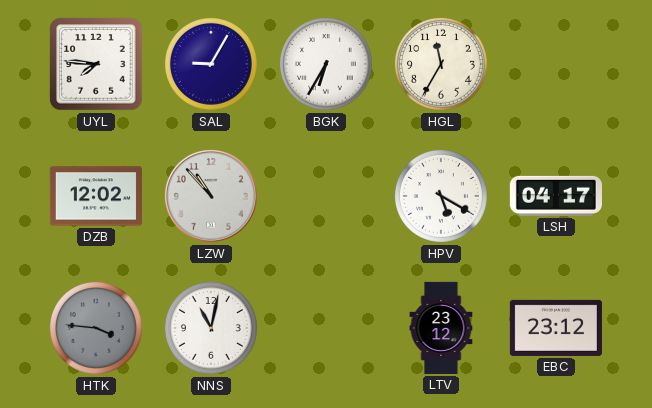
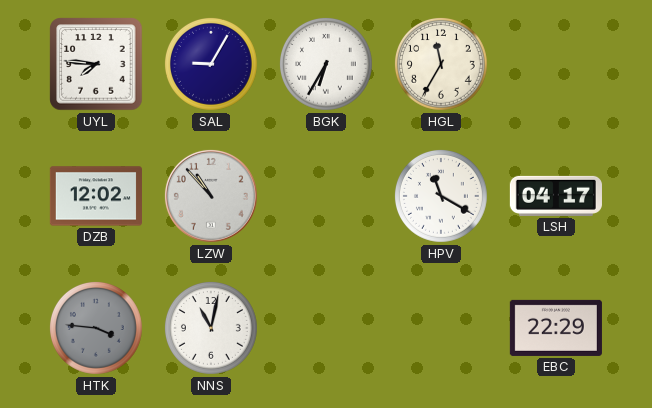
HPV: 5:20 -> 11:20
LTV: 23:12 -> none
EBC: 23:12 -> 22:29
